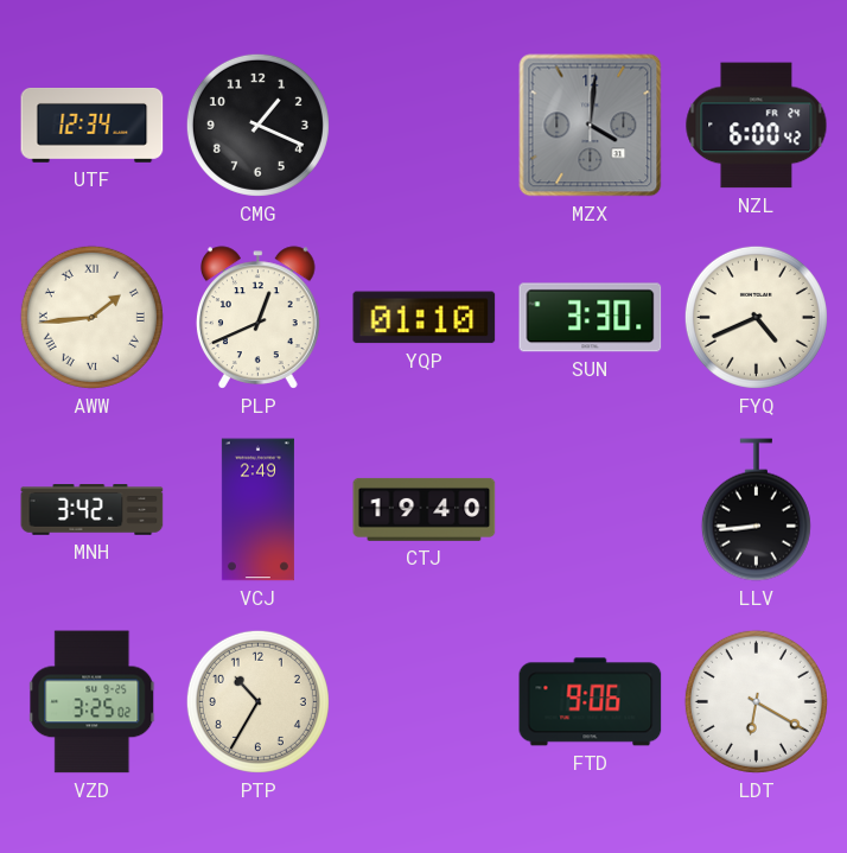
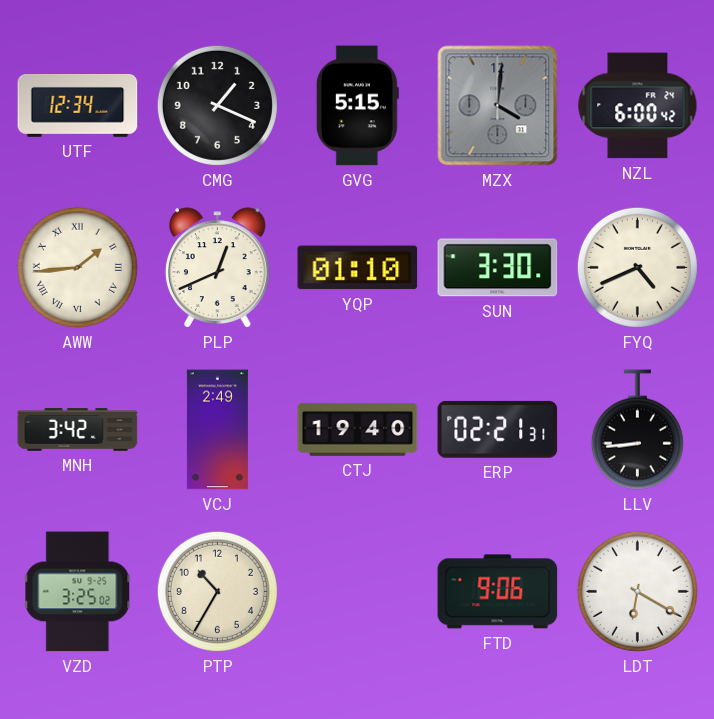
GVG: none -> 5:15
ERP: none -> 02:21
